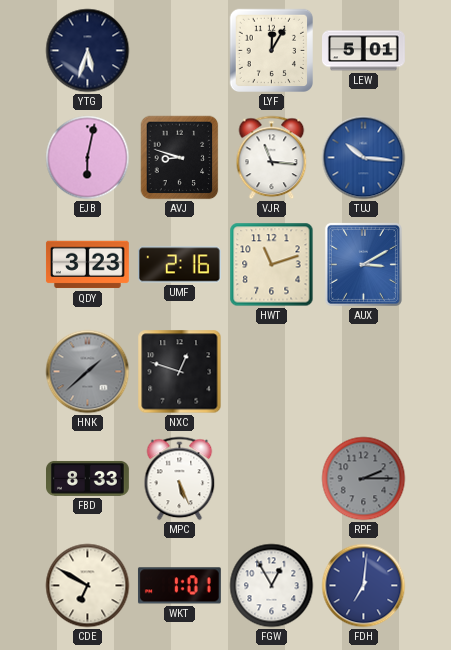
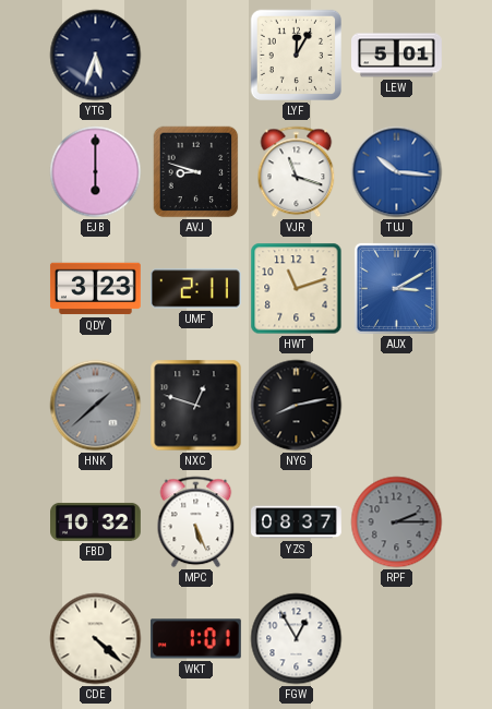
EJB: 6:02 -> 6:00
VJR: 11:16 -> 11:18
UMF: 2:16 -> 2:11
NYG: none -> 8:13
FBD: 8:33 -> 10:32
YZS: none -> 08:37
CDE: 6:50 -> 4:22
FDH: 7:01 -> none
